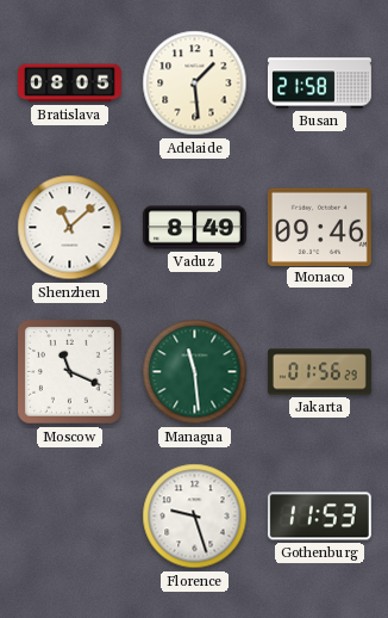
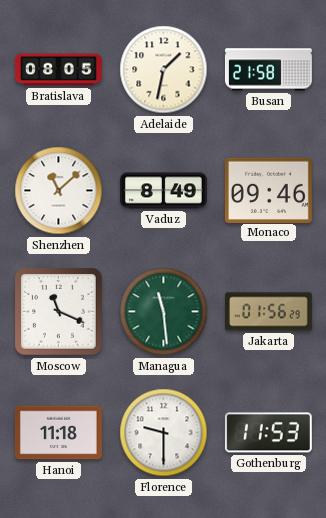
Adelaide: 1:29 -> 1:32
Hanoi: none -> 11:18
Florence: 9:27 -> 9:30
